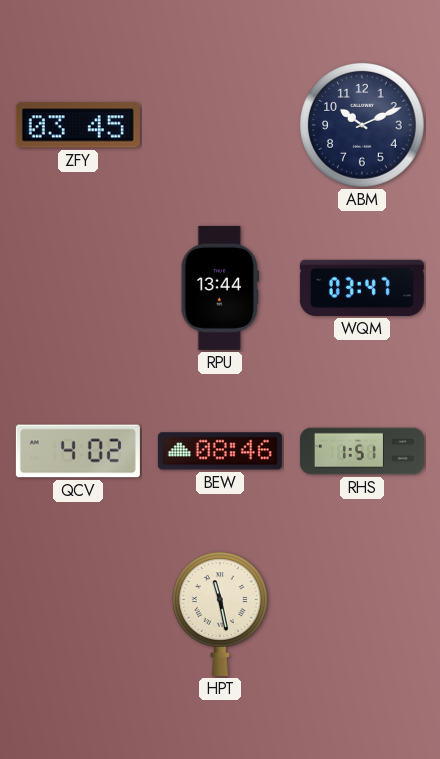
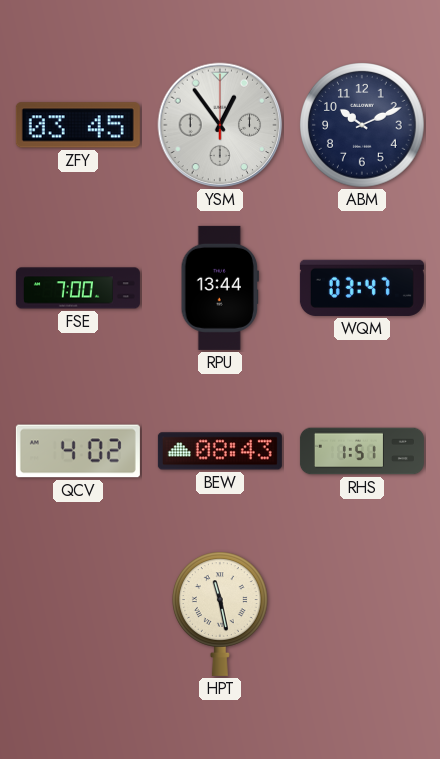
YSM: none -> 12:54
FSE: none -> 7:00
BEW: 08:46 -> 08:43
